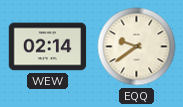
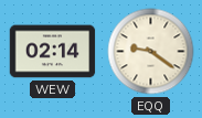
EQQ: 9:39 -> 9:21
